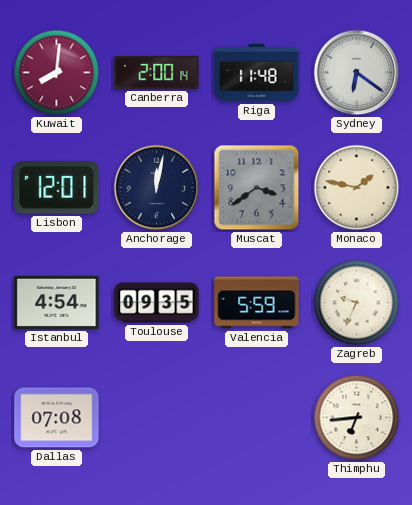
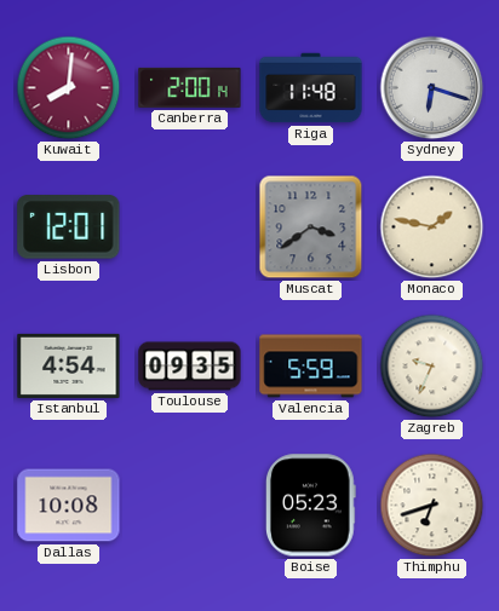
Sydney: 6:21 -> 6:18
Anchorage: 12:02 -> none
Dallas: 07:08 -> 10:08
Boise: none -> 05:23
Thimphu: 6:44 -> 6:42
